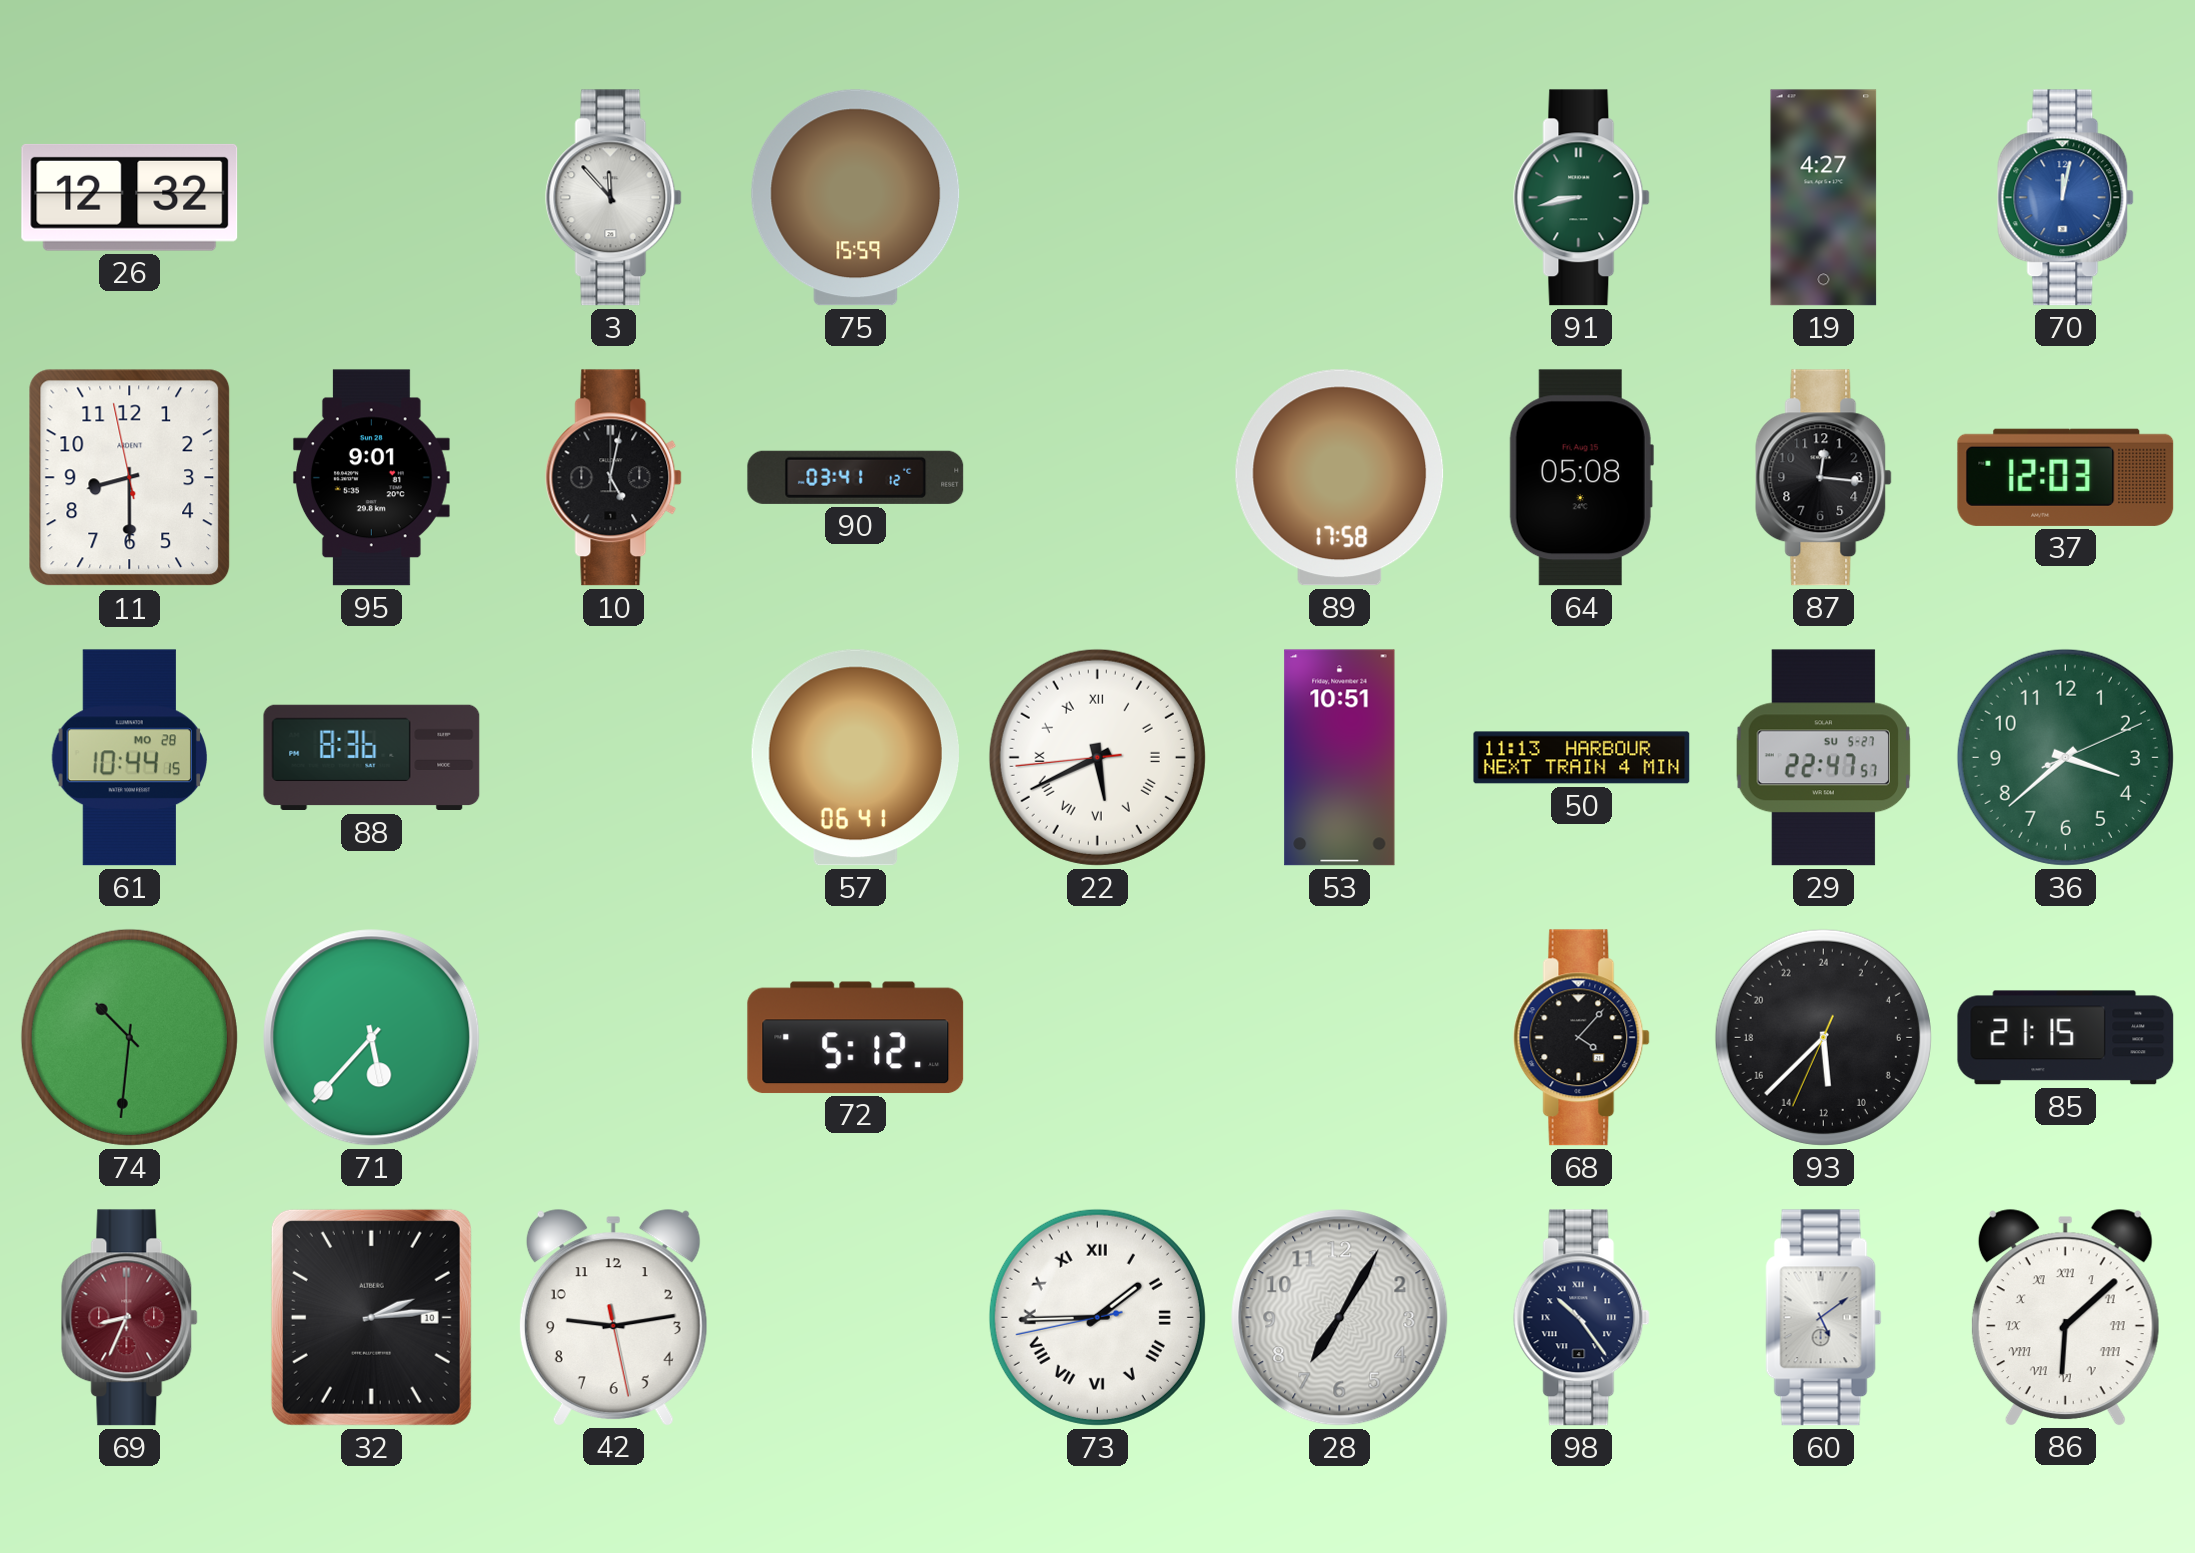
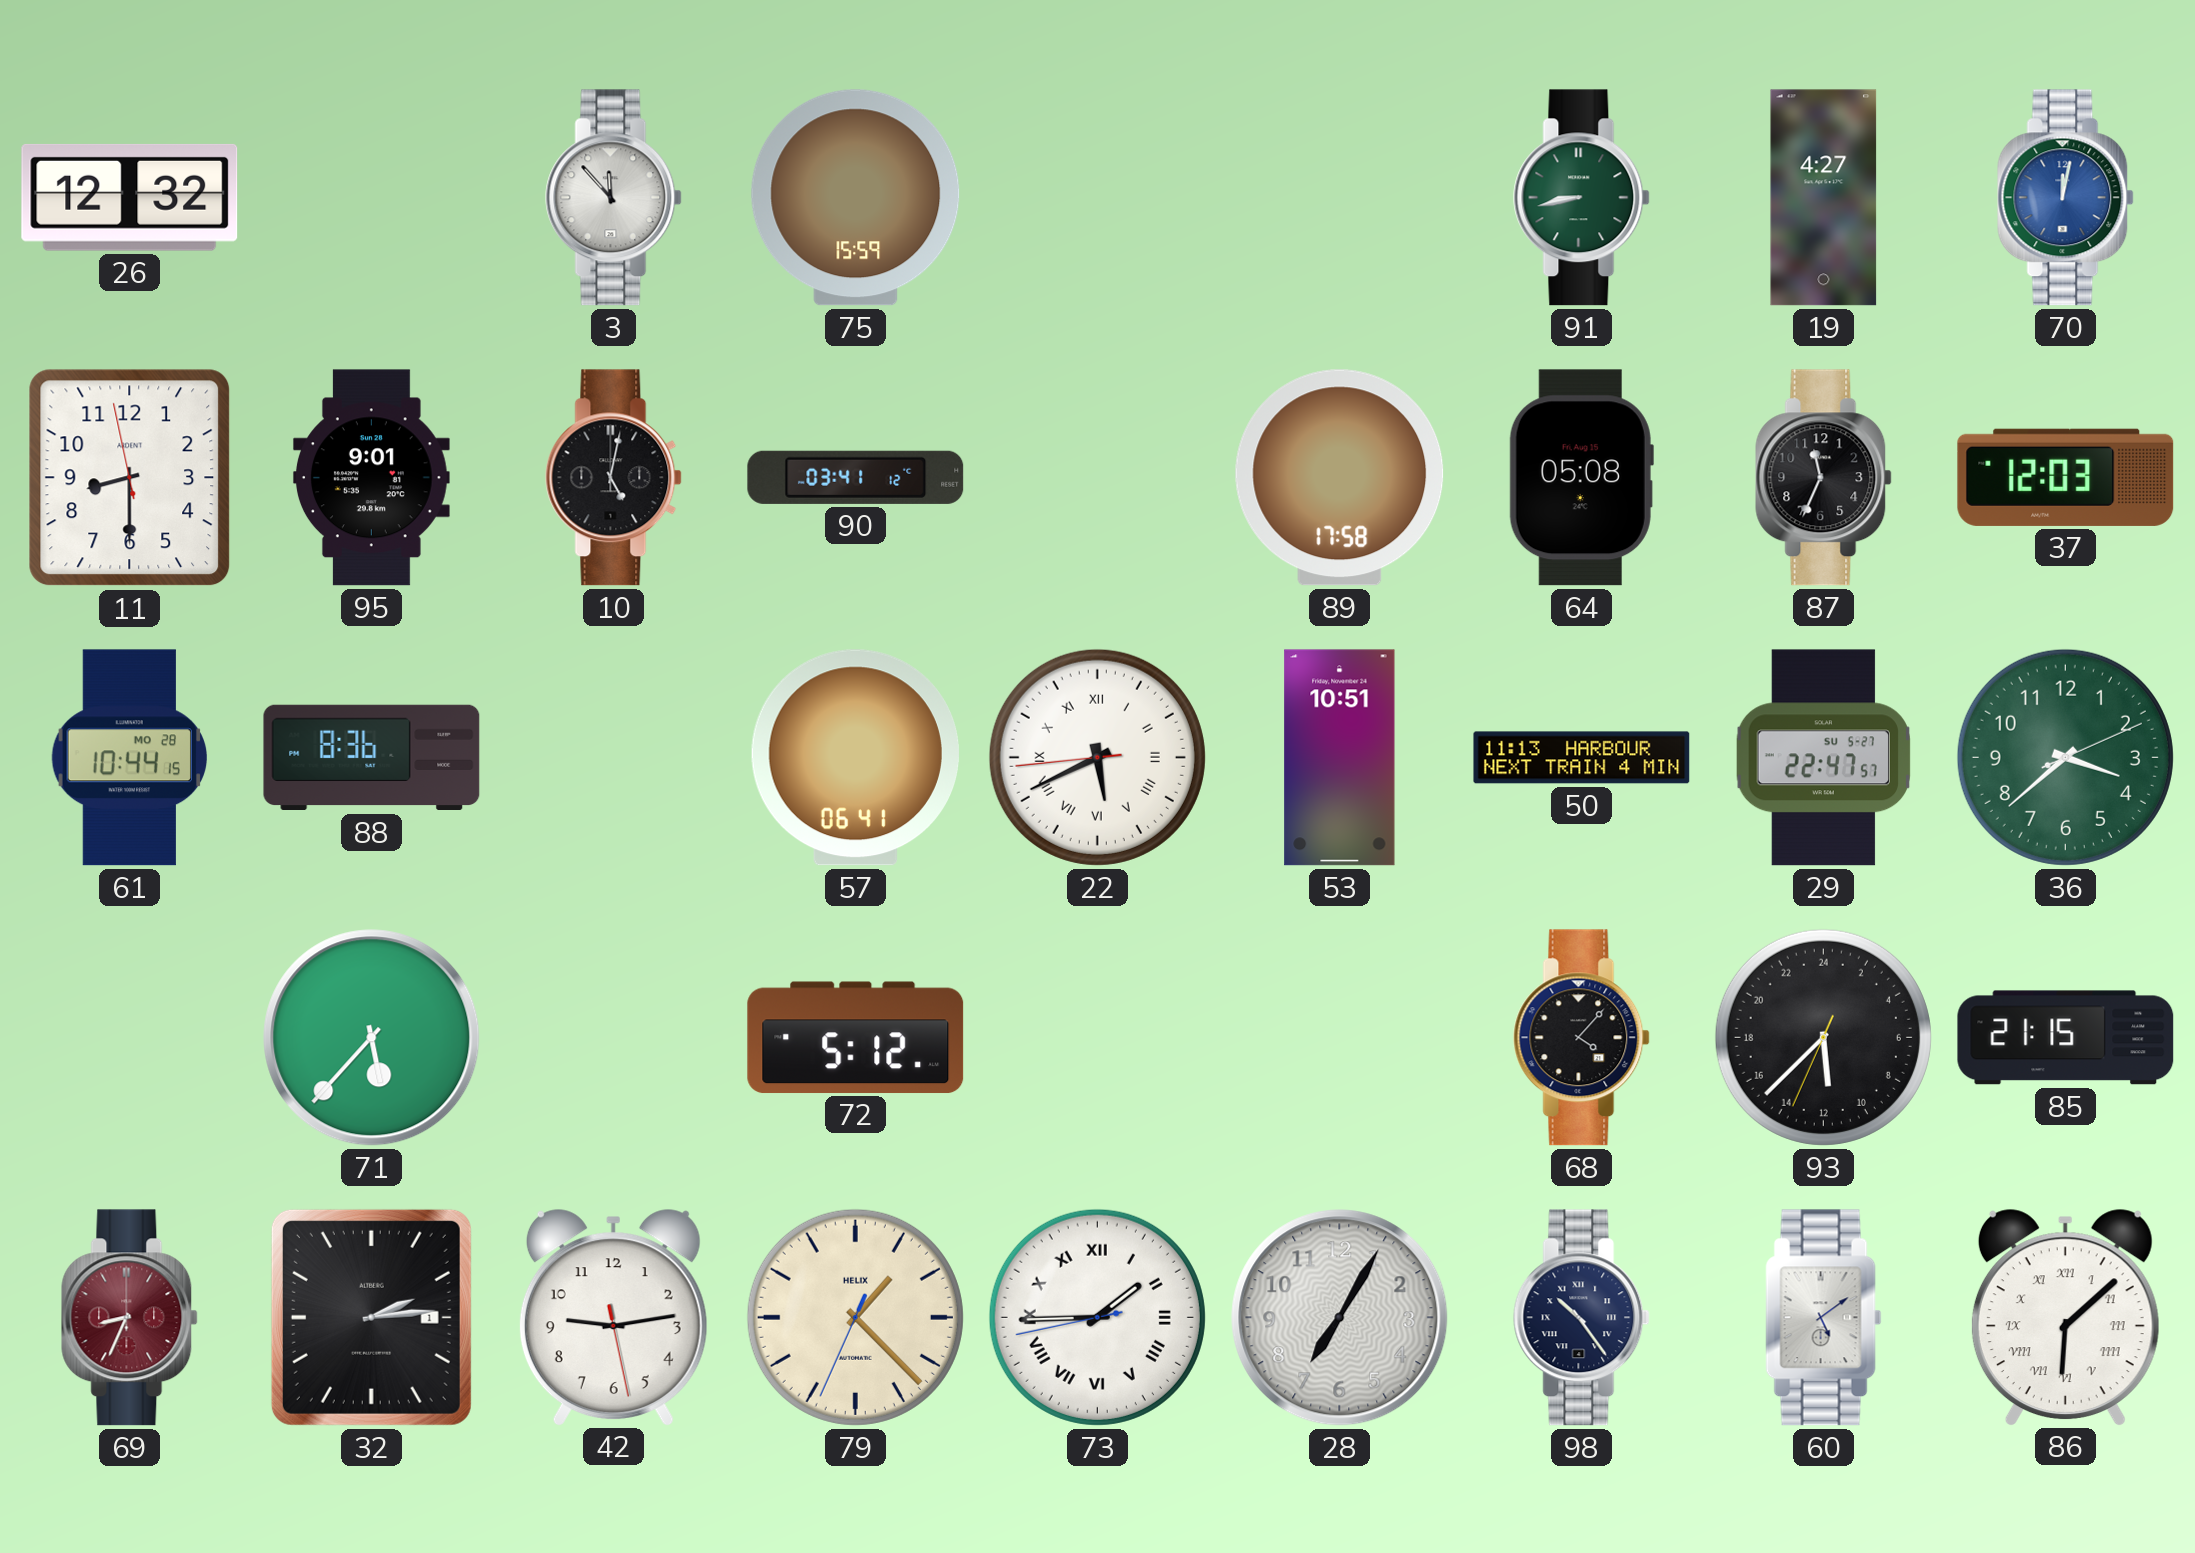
87: 12:16 -> 11:34
74: 10:31 -> none
32 date: 10 -> 1
79: none -> 1:22
